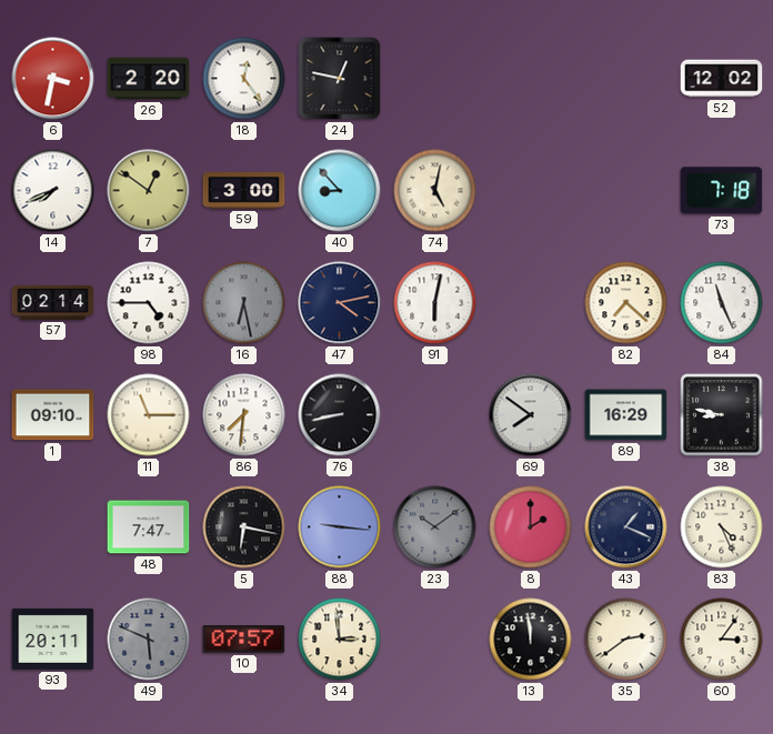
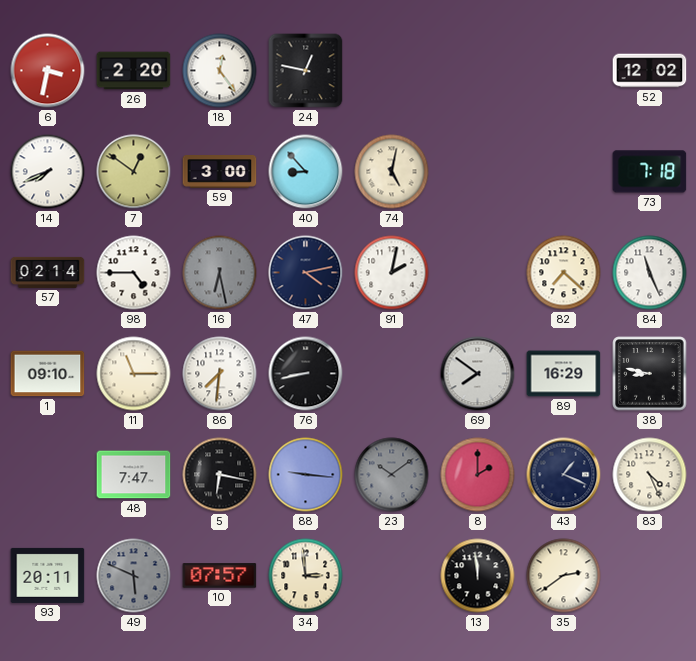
91: 6:02 -> 2:02
60: 3:06 -> none
